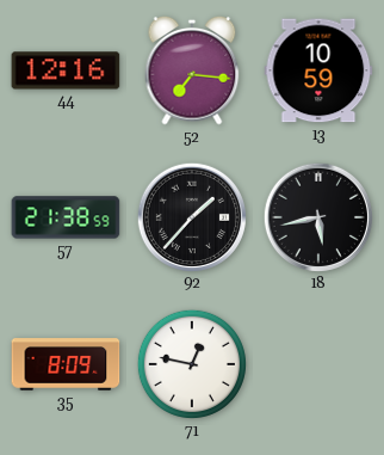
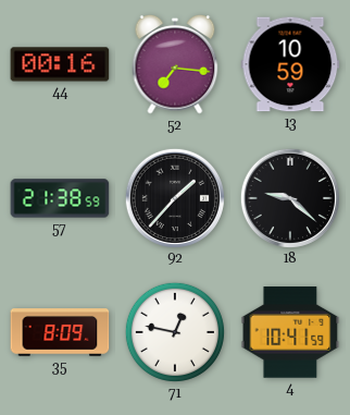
44: 12:16 -> 00:16
18: 5:43 -> 9:22
4: none -> 10:41
